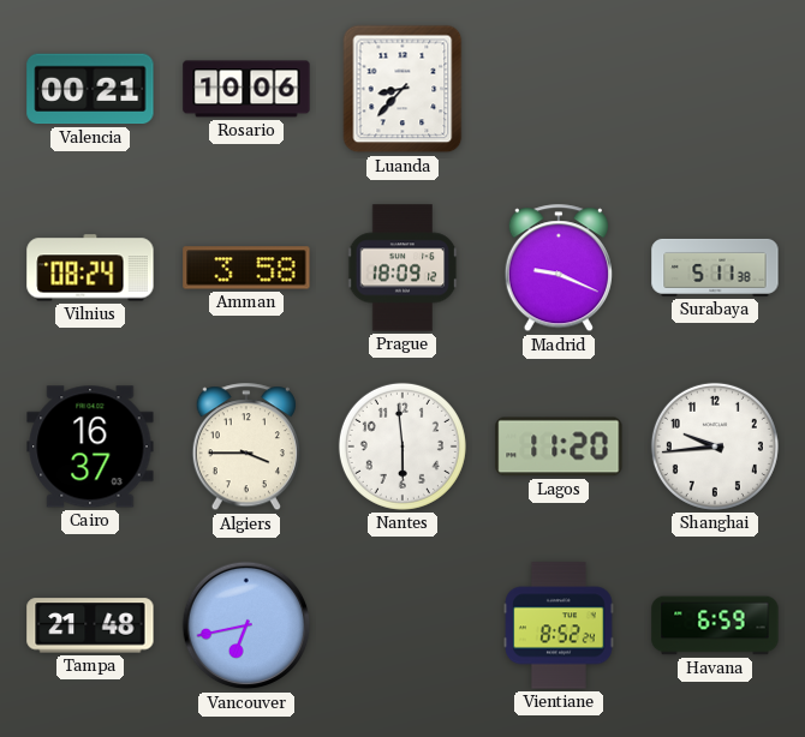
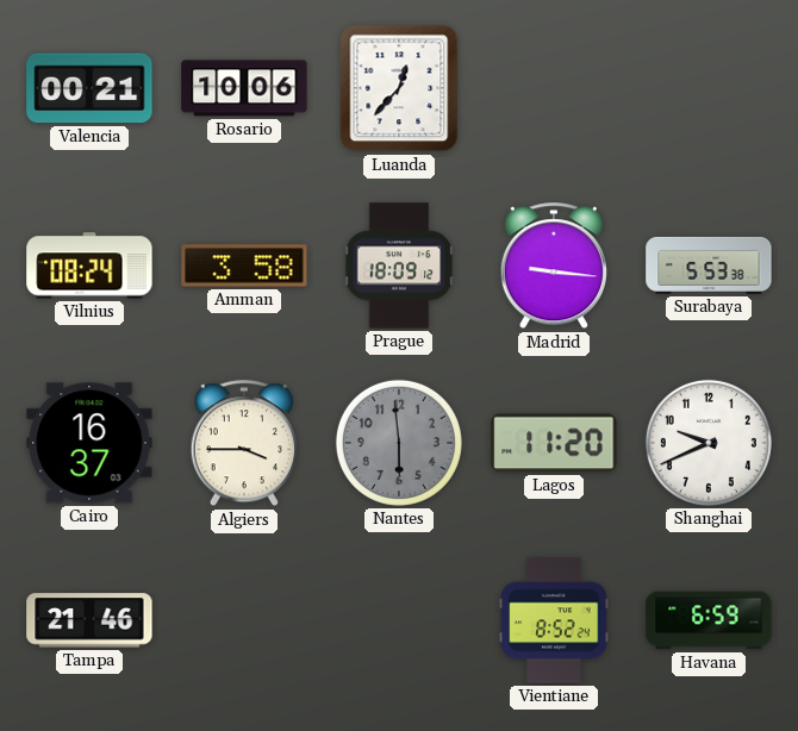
Luanda: 8:37 -> 12:37
Madrid: 9:19 -> 9:16
Surabaya: 5:11 -> 5:53
Nantes dial: white -> grey
Shanghai: 9:44 -> 9:41
Tampa: 21:48 -> 21:46
Vancouver: 6:43 -> none
